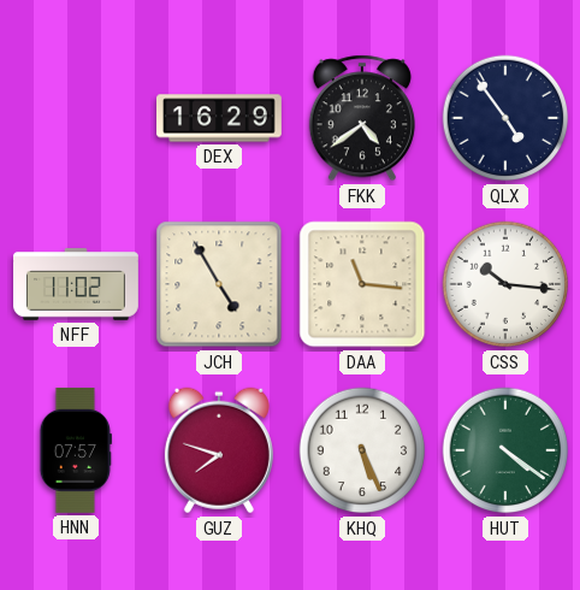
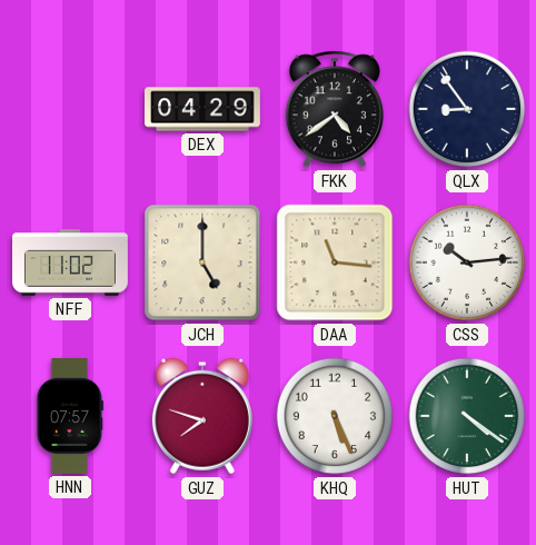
DEX: 16:29 -> 04:29
QLX: 4:54 -> 8:54
JCH: 4:55 -> 5:00
CSS: 10:16 -> 10:14
